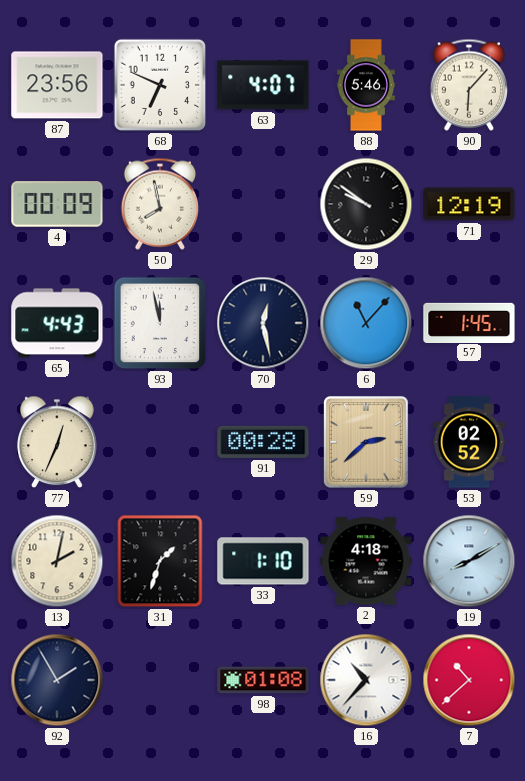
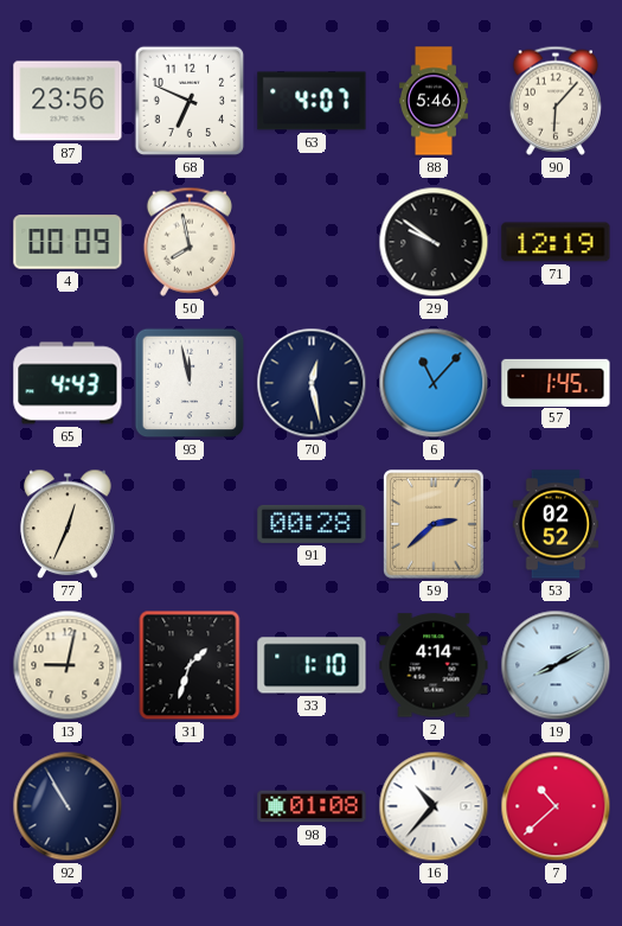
13: 2:02 -> 9:02
2: 4:18 -> 4:14
92: 1:55 -> 10:55
